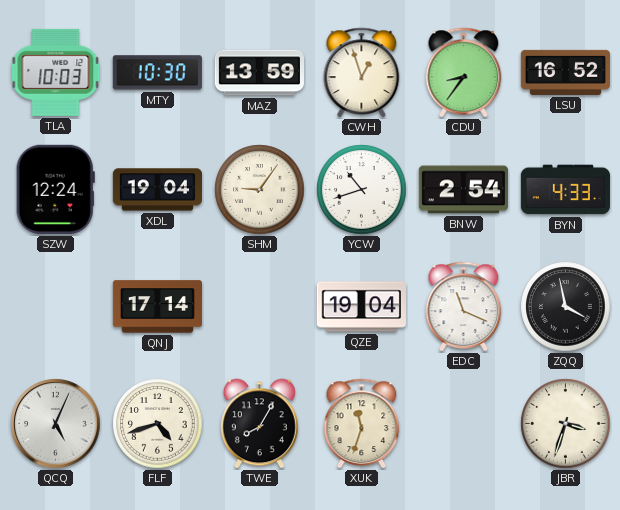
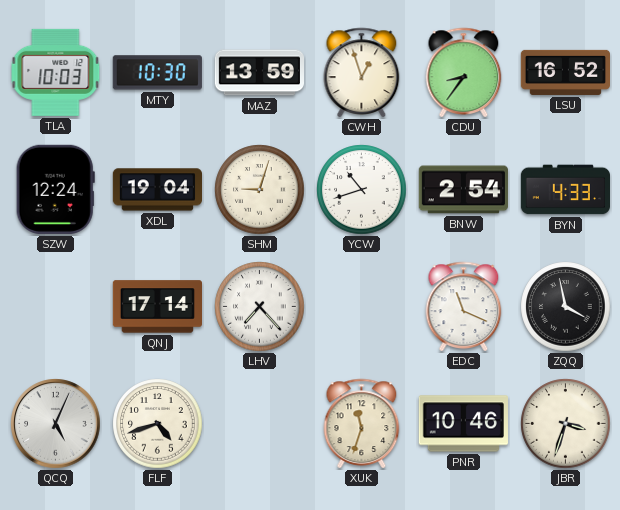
SHM: 9:06 -> 9:03
LHV: none -> 7:23
QZE: 19:04 -> none
TWE: 8:05 -> none
PNR: none -> 10:46
